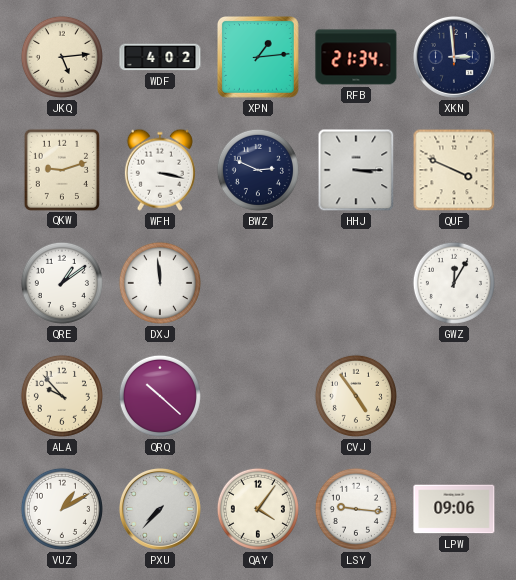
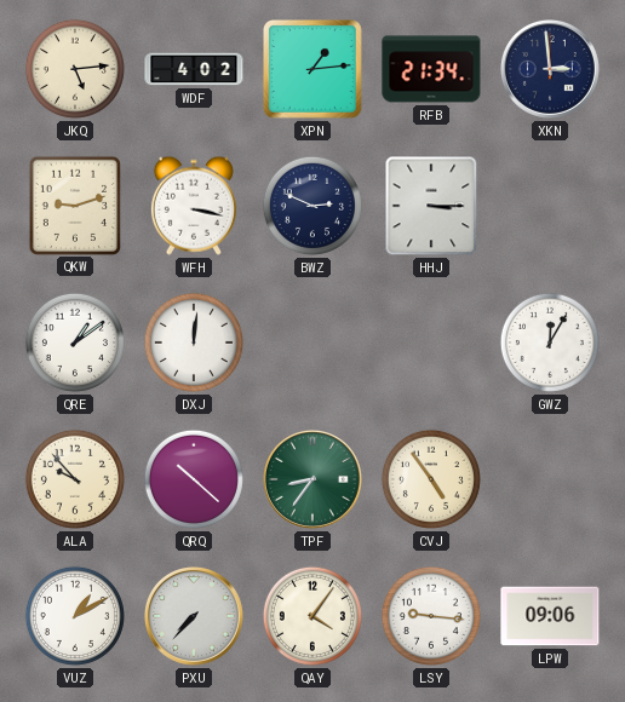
QUF: 3:49 -> none
DXJ: 11:59 -> 12:01
TPF: none -> 8:36
